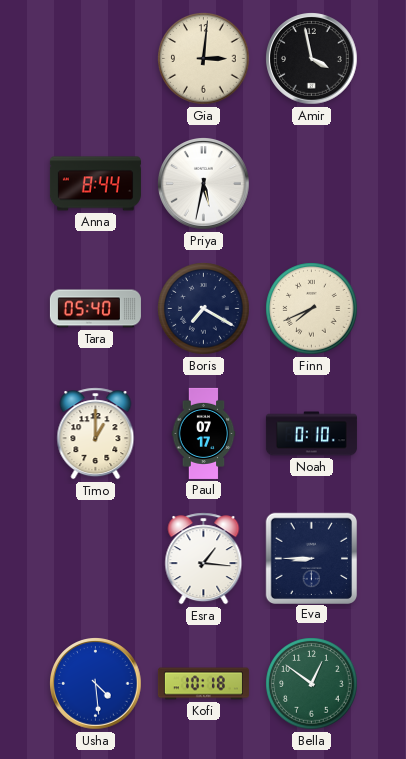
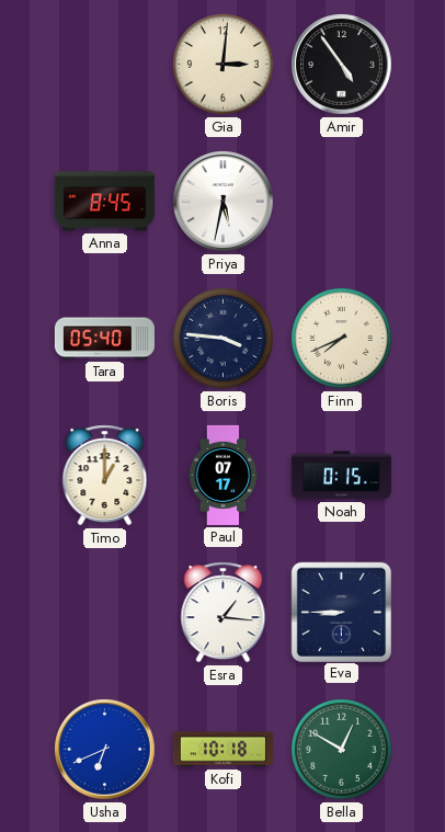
Amir: 3:58 -> 4:54
Anna: 8:44 -> 8:45
Boris: 7:20 -> 3:46
Noah: 0:10 -> 0:15
Usha: 4:29 -> 6:41
Bella: 12:51 -> 12:50
